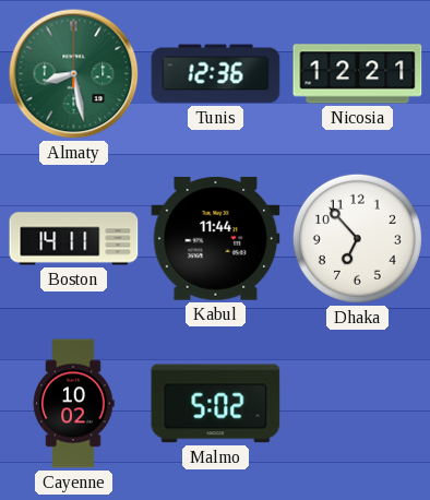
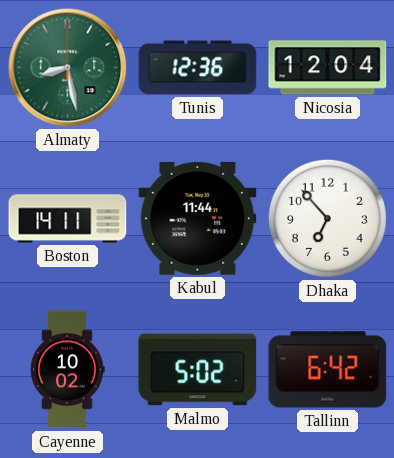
Nicosia: 12:21 -> 12:04
Tallinn: none -> 6:42
